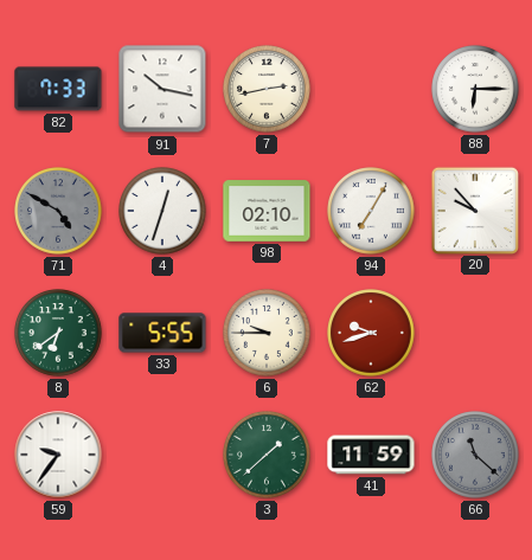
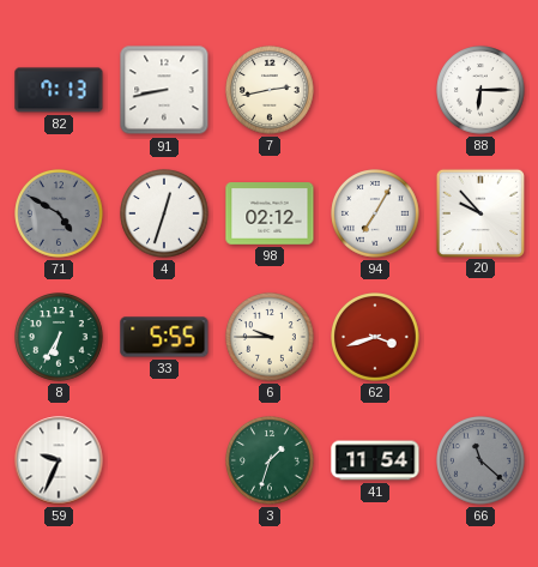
82: 7:33 -> 7:13
91: 10:17 -> 8:43
98: 02:10 -> 02:12
8: 6:39 -> 6:35
62: 9:42 -> 3:42
59: 9:36 -> 9:34
3: 1:38 -> 1:33
41: 11:59 -> 11:54
